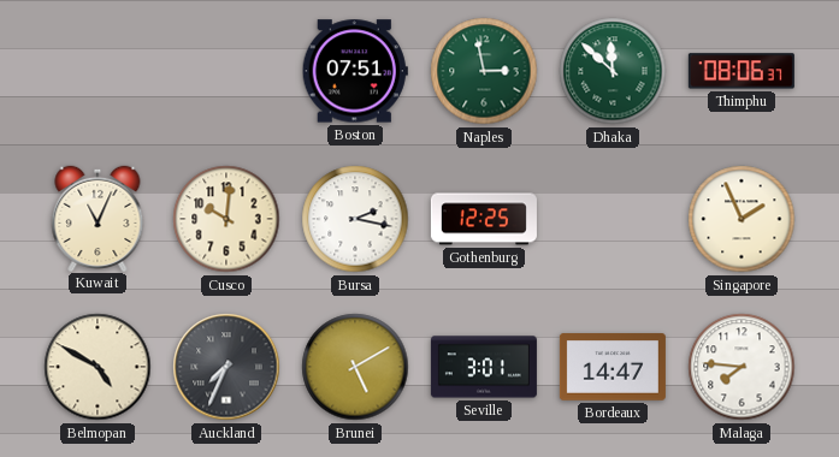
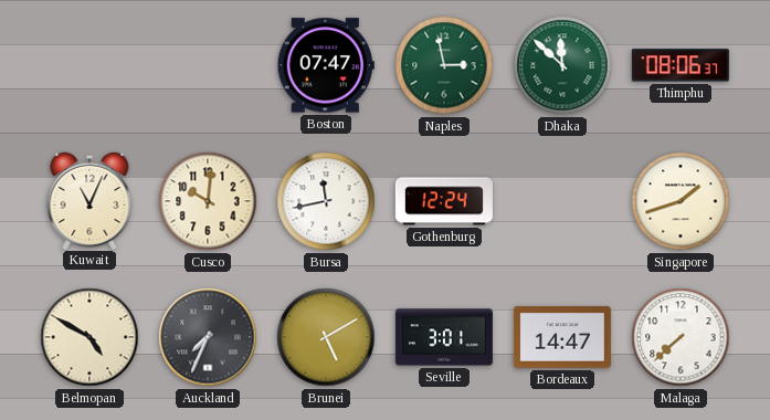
Boston: 07:51 -> 07:47
Bursa: 2:17 -> 11:43
Gothenburg: 12:25 -> 12:24
Singapore: 1:56 -> 1:42
Malaga: 7:46 -> 7:38
